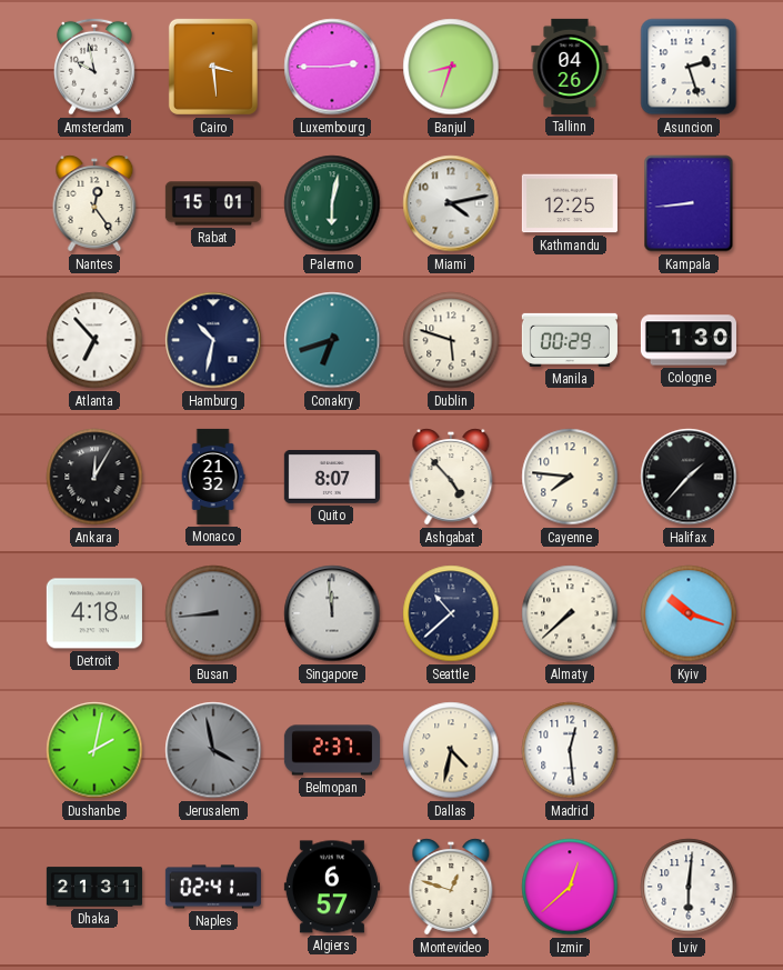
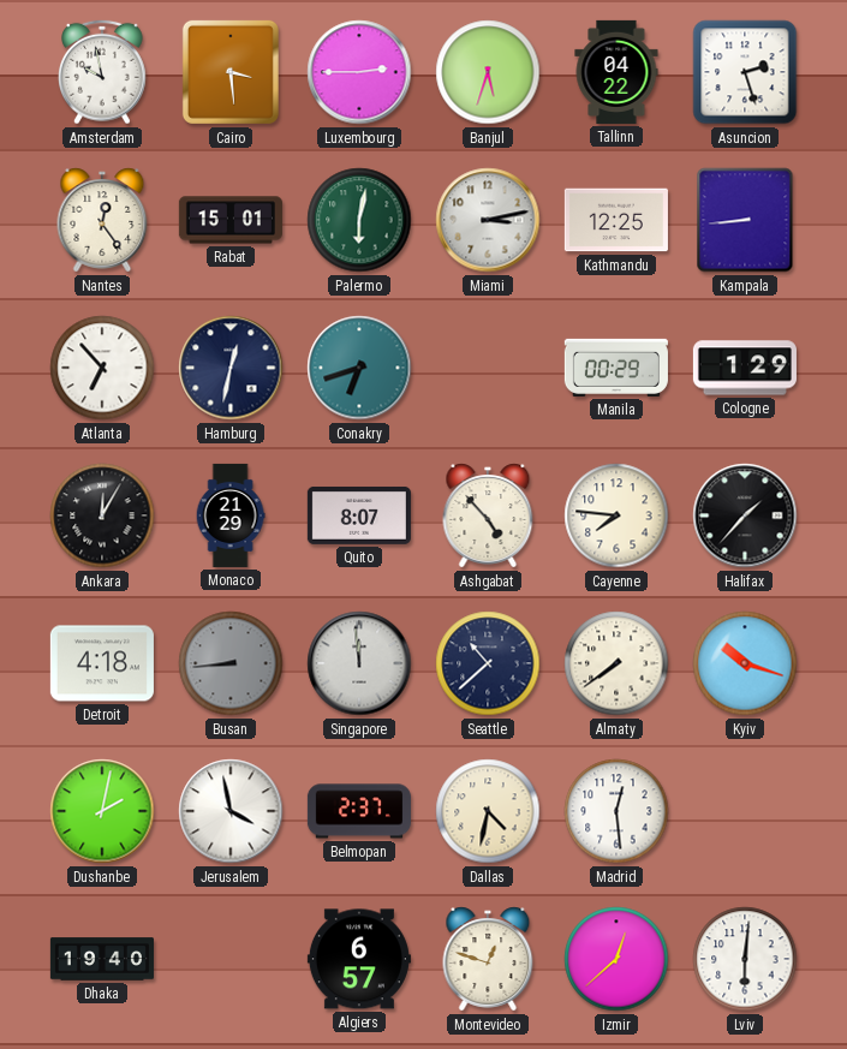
Banjul: 8:33 -> 5:33
Tallinn: 04:26 -> 04:22
Miami: 4:13 -> 3:13
Hamburg: 10:32 -> 12:32
Dublin: 5:48 -> none
Cologne: 1:30 -> 1:29
Monaco: 21:32 -> 21:29
Almaty: 7:38 -> 7:39
Jerusalem dial: grey -> white
Dhaka: 21:31 -> 19:40
Naples: 02:41 -> none
